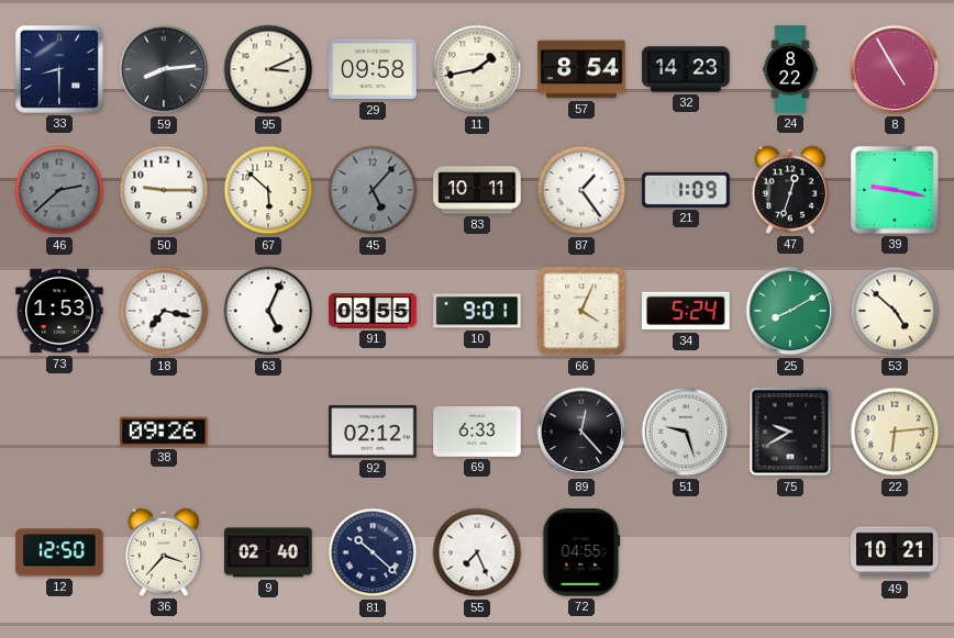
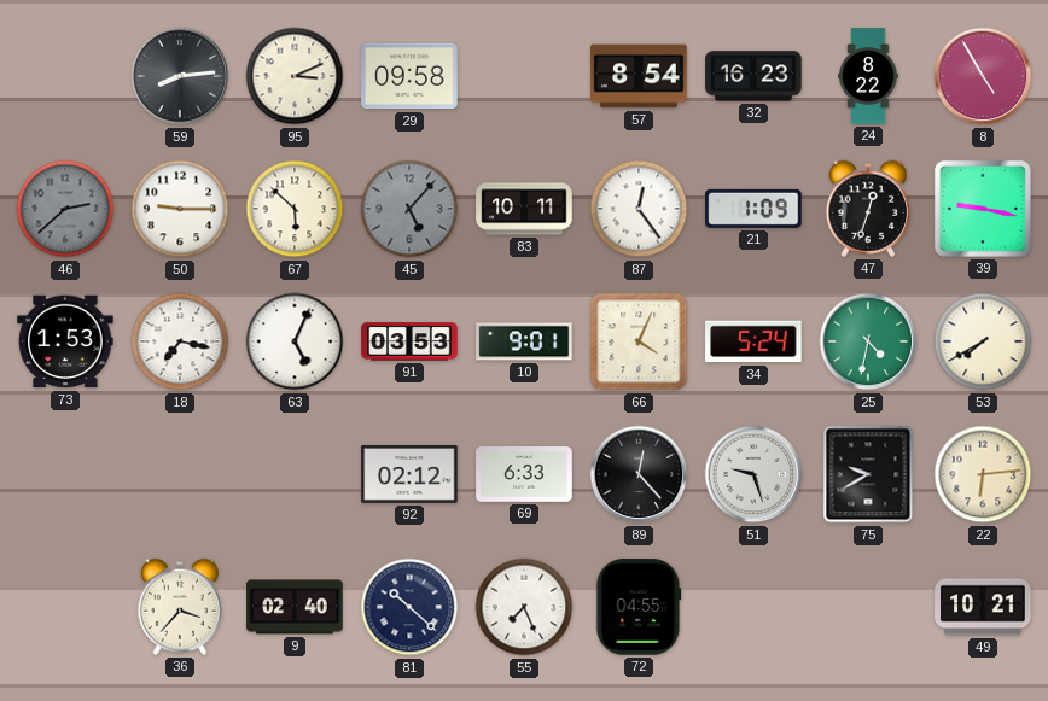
33: 8:30 -> none
11: 1:43 -> none
32: 14:23 -> 16:23
87: 1:24 -> 12:24
91: 03:55 -> 03:53
25: 8:10 -> 4:32
53: 4:52 -> 7:40
38: 09:26 -> none
12: 12:50 -> none
